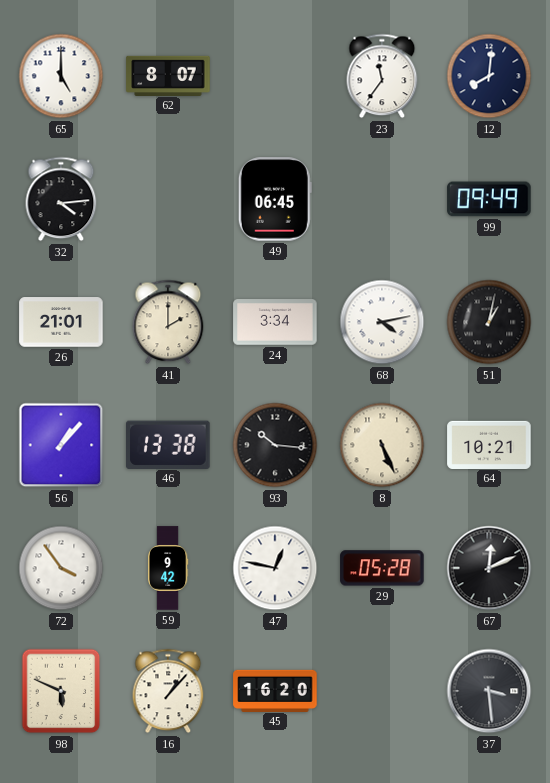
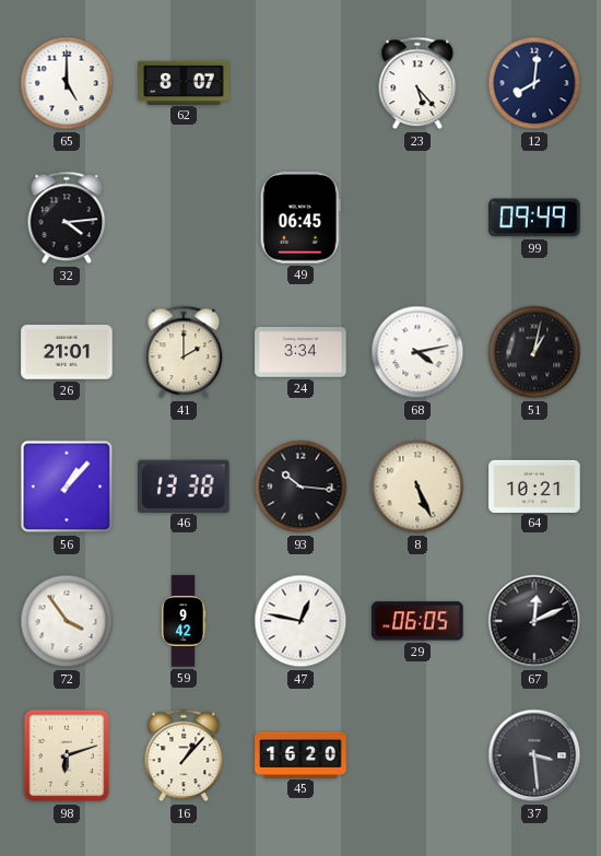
23: 11:36 -> 5:23
29: 05:28 -> 06:05
98: 5:49 -> 6:12
